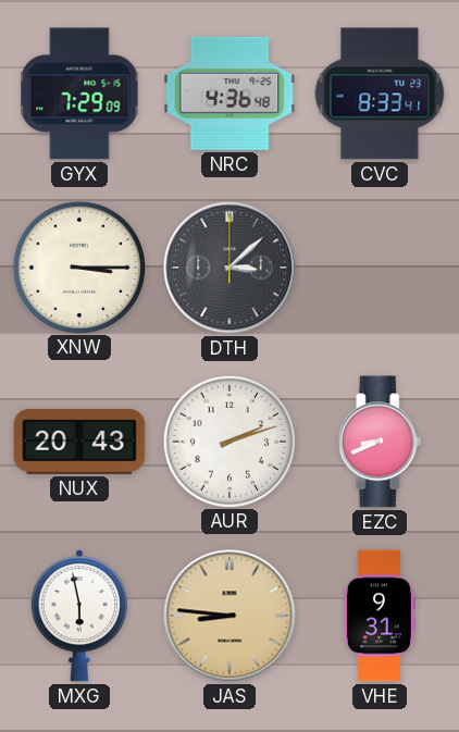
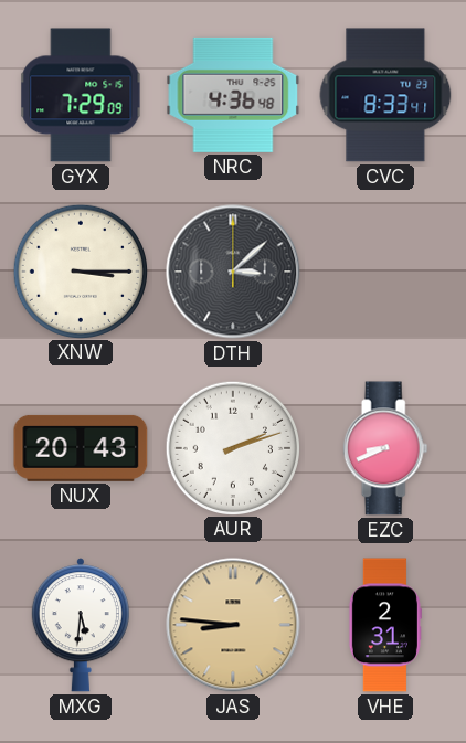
MXG: 5:58 -> 5:31
VHE: 9:31 -> 2:31
